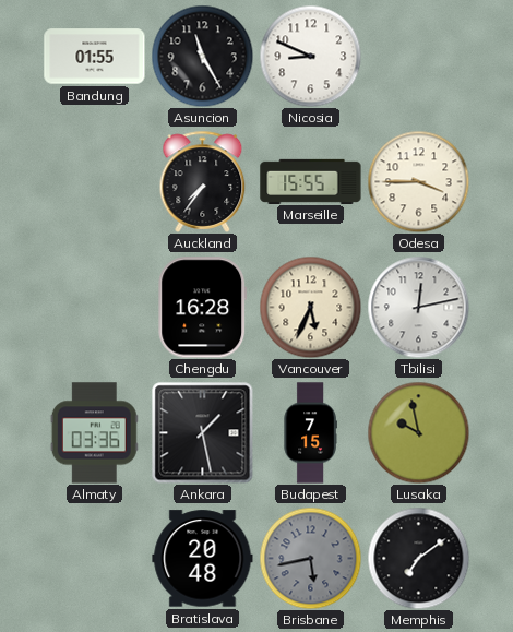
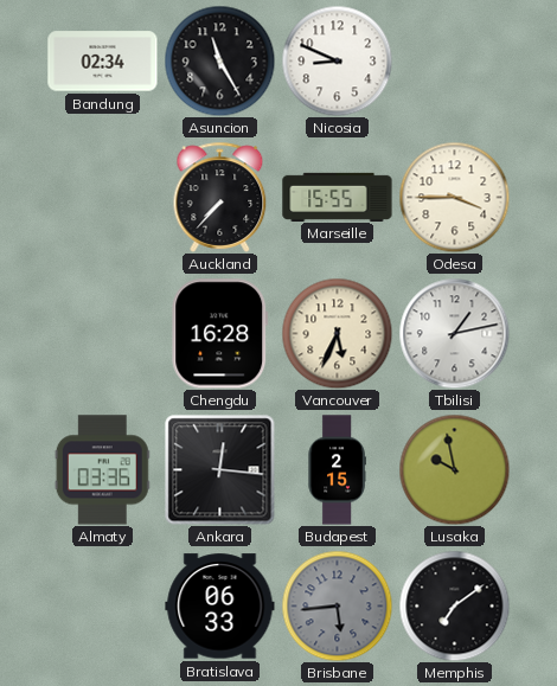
Bandung: 01:55 -> 02:34
Auckland: 7:36 -> 7:37
Tbilisi: 12:13 -> 1:13
Ankara: 1:28 -> 12:16
Budapest: 7:15 -> 2:15
Bratislava: 20:48 -> 06:33
Brisbane: 5:43 -> 5:44
